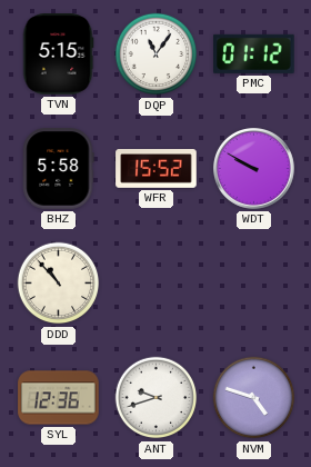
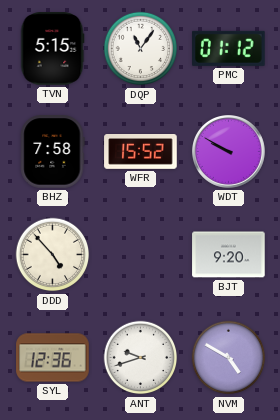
BHZ: 5:58 -> 7:58
DDD: 10:53 -> 4:53
BJT: none -> 9:20
NVM: 4:48 -> 4:50
